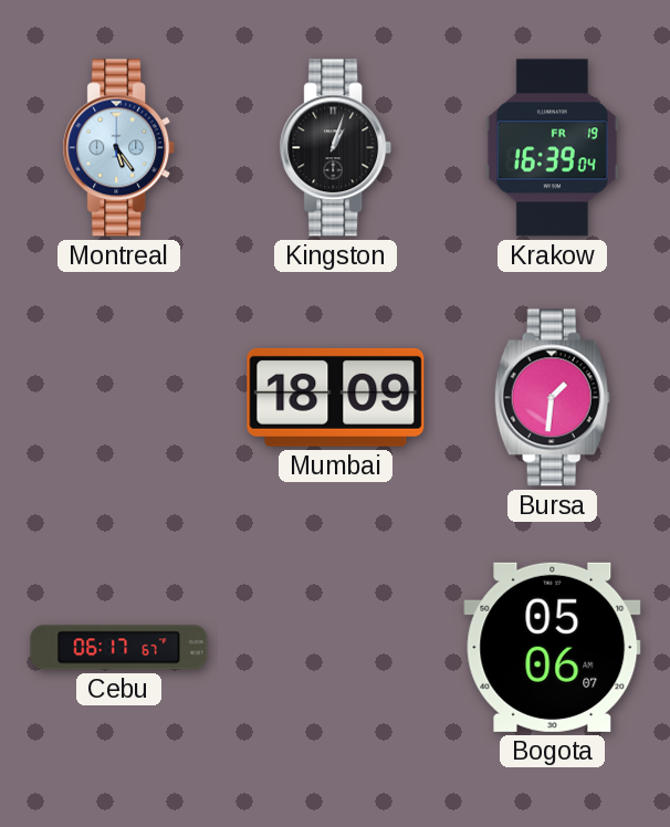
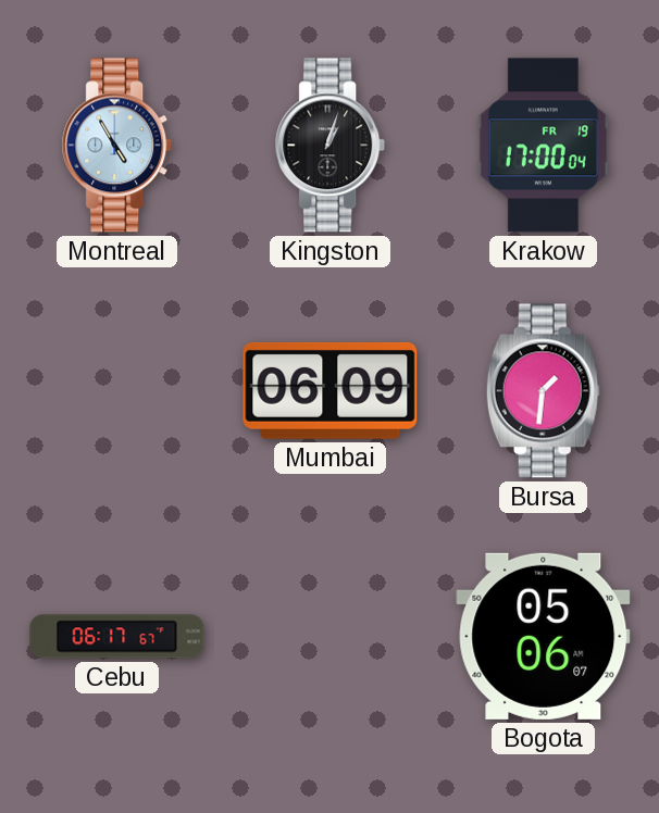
Montreal: 5:24 -> 4:55
Krakow: 16:39 -> 17:00
Mumbai: 18:09 -> 06:09
